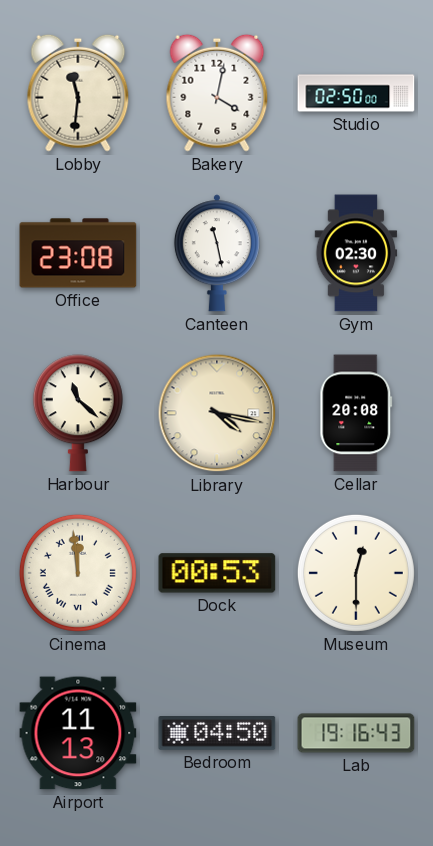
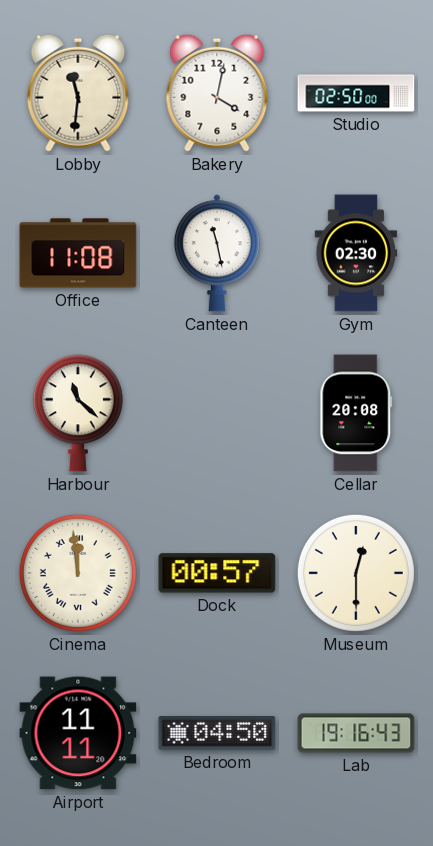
Office: 23:08 -> 11:08
Library: 4:17 -> none
Dock: 00:53 -> 00:57
Airport: 11:13 -> 11:11
